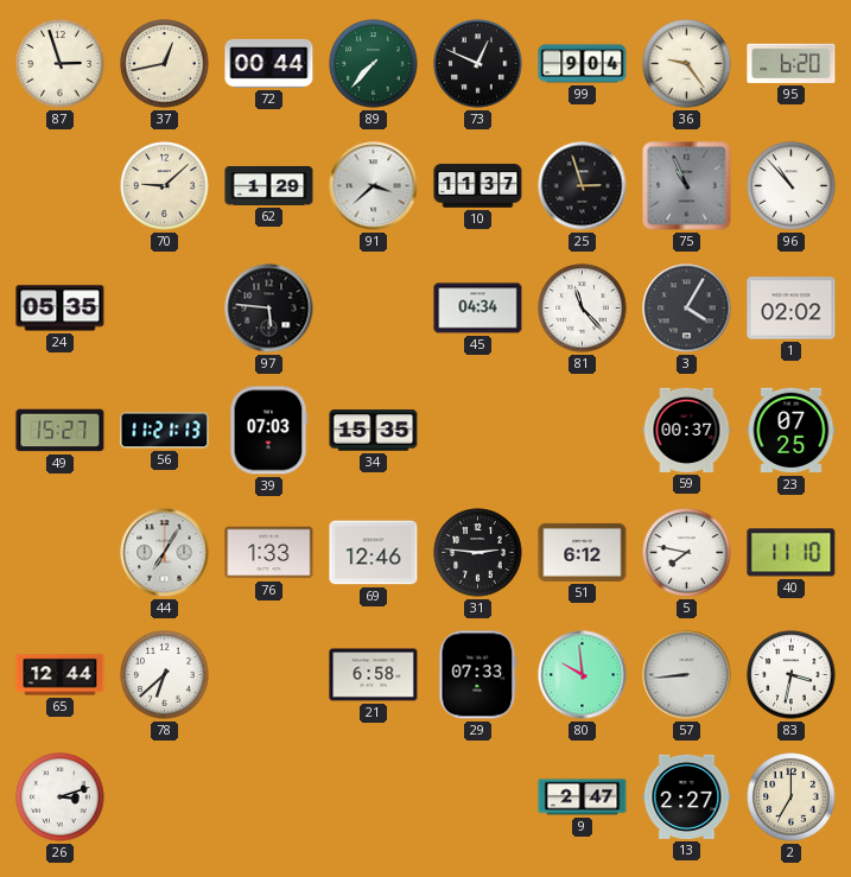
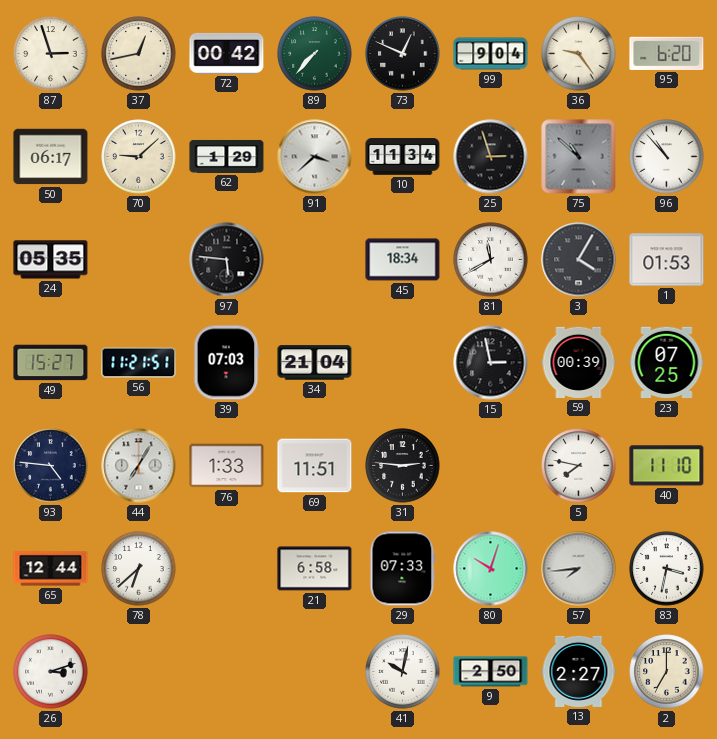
72: 00:44 -> 00:42
50: none -> 06:17
10: 11:37 -> 11:34
75: 10:56 -> 10:52
45: 04:34 -> 18:34
81: 11:23 -> 11:40
1: 02:02 -> 01:53
56: 11:21:13 -> 11:21:51
34: 15:35 -> 21:04
15: none -> 2:58
59: 00:37 -> 00:39
93: none -> 4:46
69: 12:46 -> 11:51
51: 6:12 -> none
80: 9:59 -> 10:03
57: 8:44 -> 7:44
41: none -> 10:02
9: 2:47 -> 2:50
